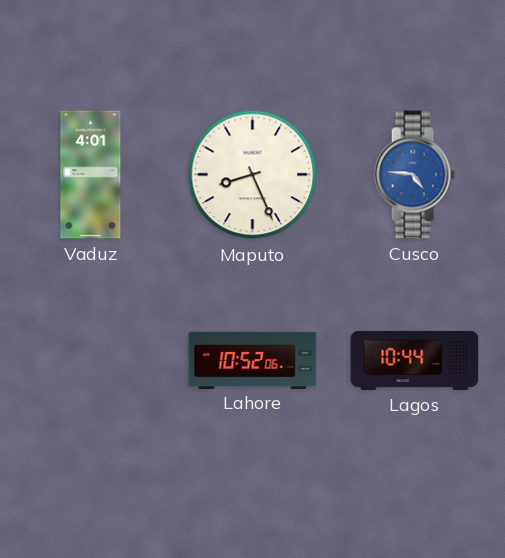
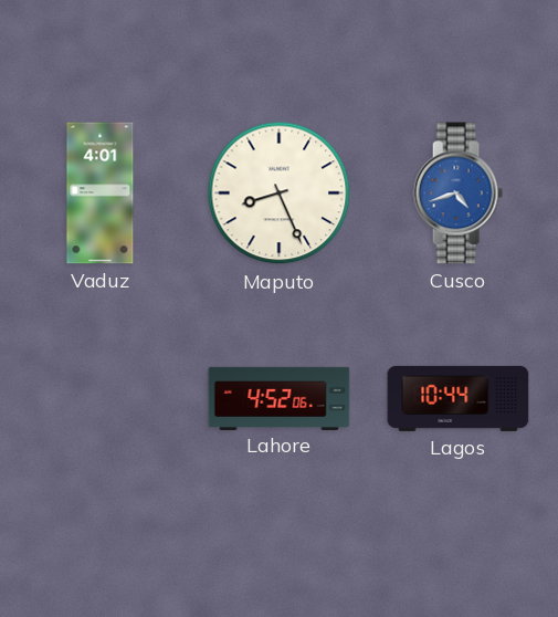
Cusco: 4:46 -> 4:42
Lahore: 10:52 -> 4:52
